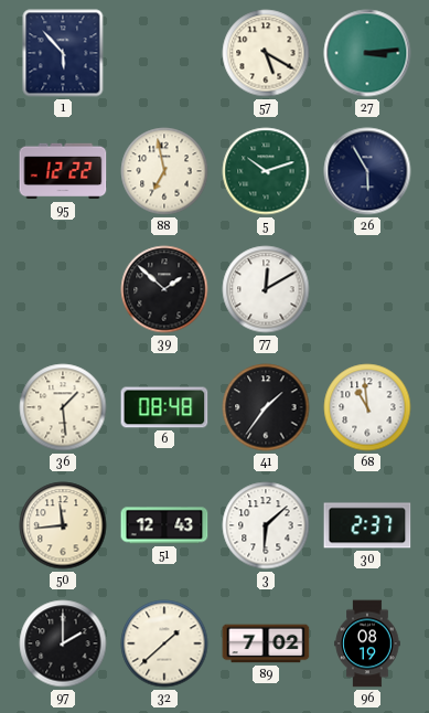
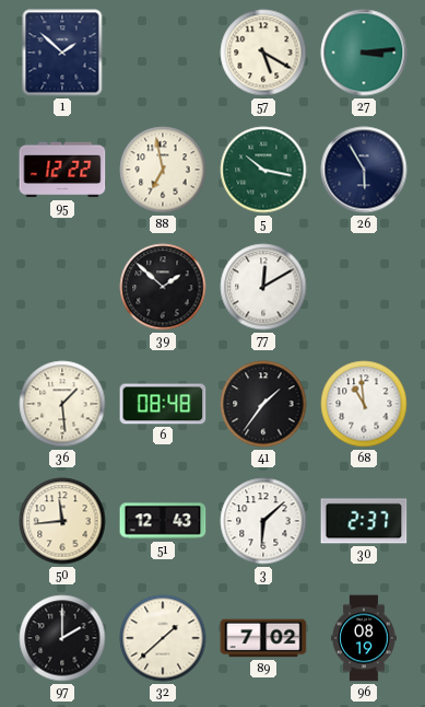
1: 5:53 -> 1:52
5: 10:12 -> 10:17
